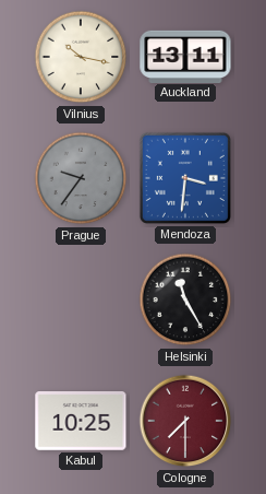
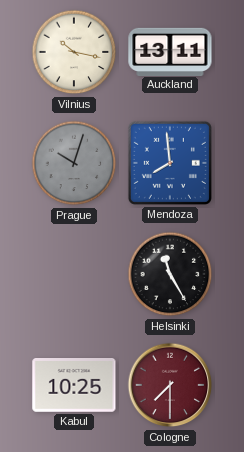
Prague: 9:36 -> 10:03
Mendoza: 3:31 -> 7:59
